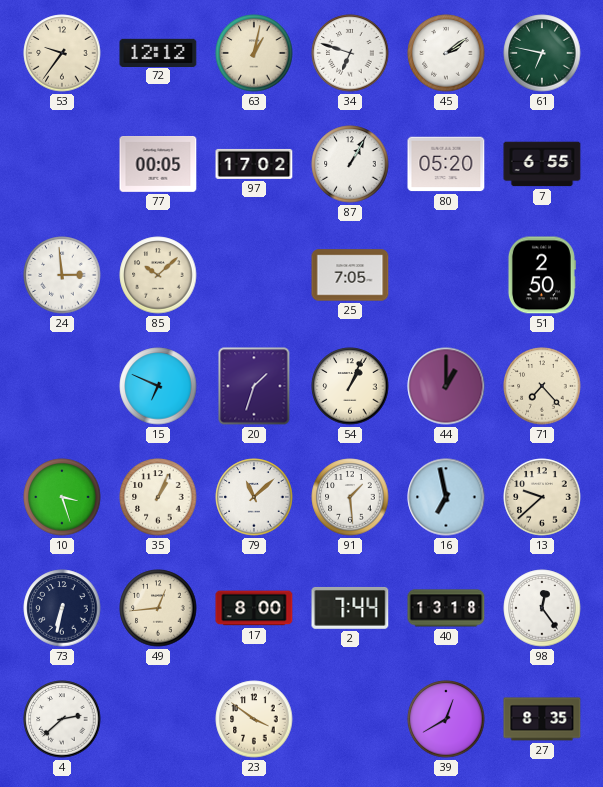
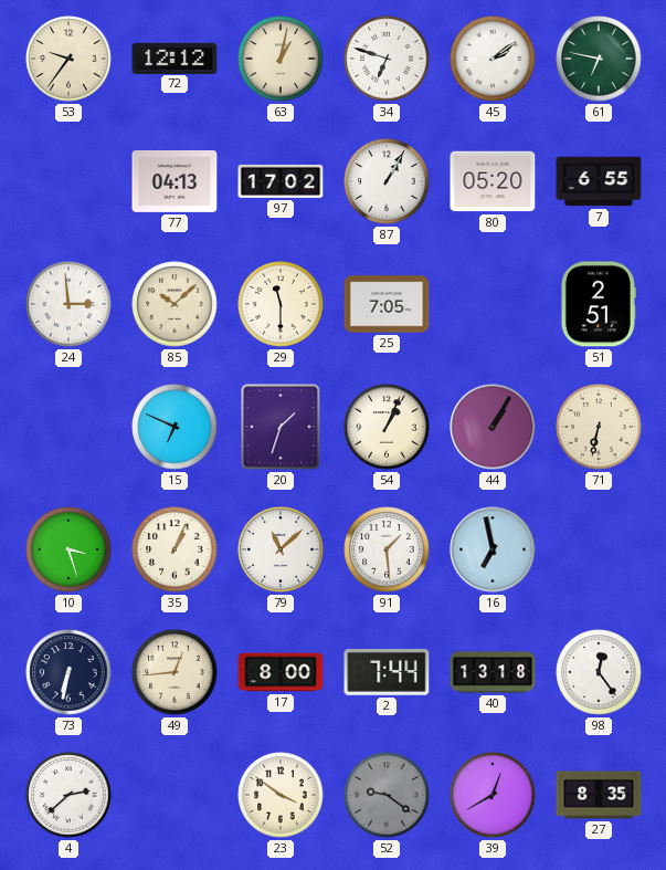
77: 00:05 -> 04:13
29: none -> 11:30
51: 2:50 -> 2:51
44: 1:00 -> 1:05
71: 7:23 -> 6:32
13: 9:38 -> none
52: none -> 9:21
